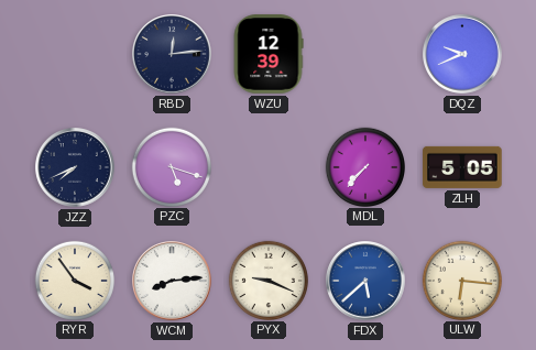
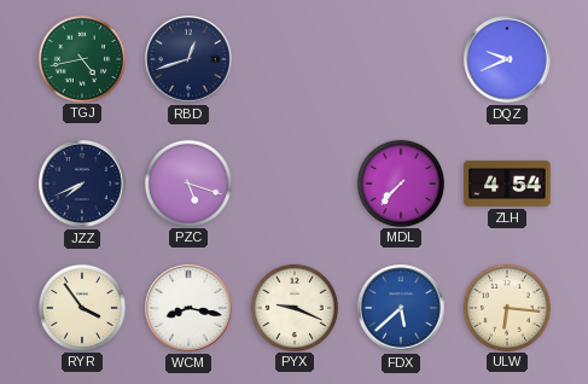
TGJ: none -> 4:43
RBD: 12:14 -> 12:42
WZU: 12:39 -> none
ZLH: 5:05 -> 4:54
WCM: 8:14 -> 8:17
